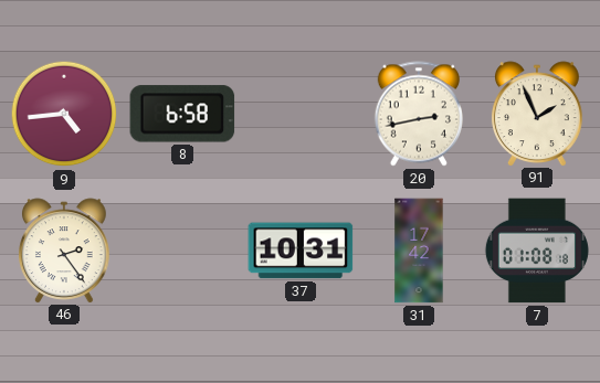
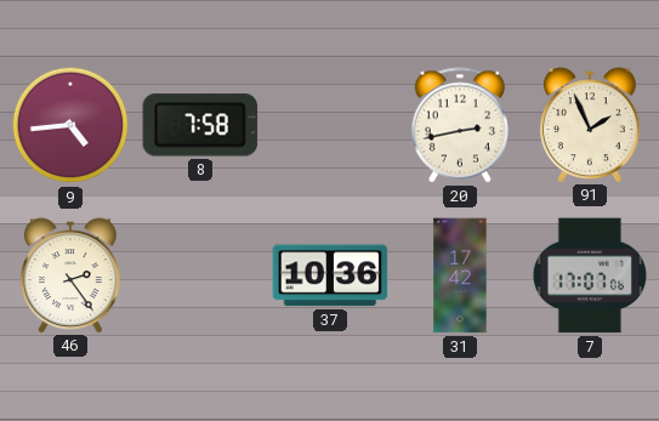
8: 6:58 -> 7:58
37: 10:31 -> 10:36
7: 01:08 -> 17:07
